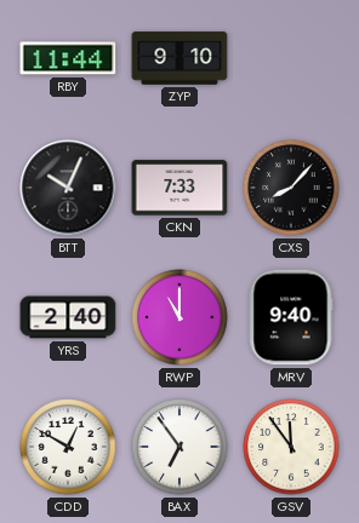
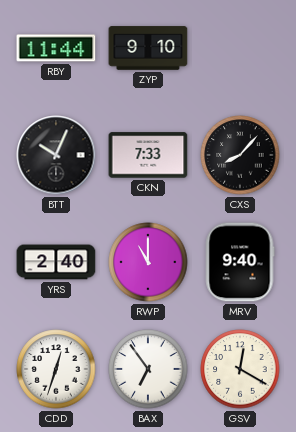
CDD: 12:50 -> 12:33
GSV: 11:54 -> 12:20
